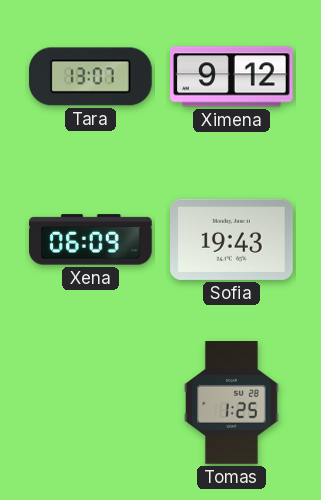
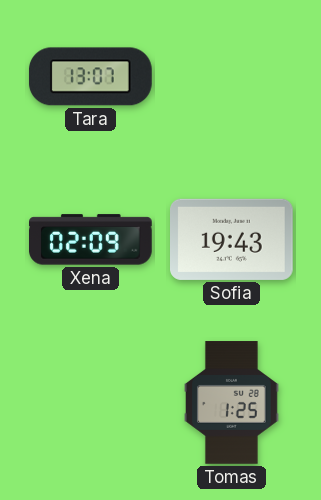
Ximena: 9:12 -> none
Xena: 06:09 -> 02:09
